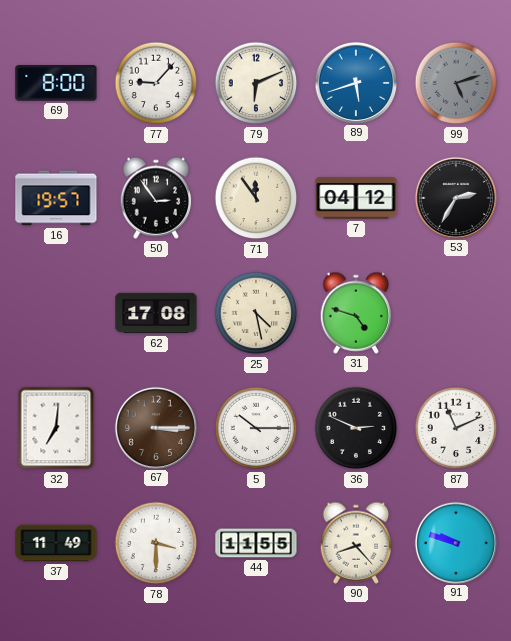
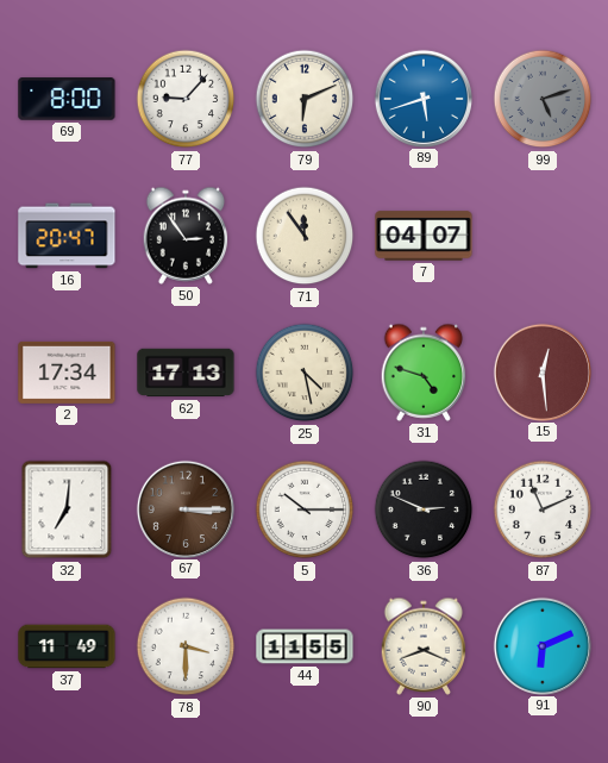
16: 19:57 -> 20:47
7: 04:12 -> 04:07
53: 2:35 -> none
2: none -> 17:34
62: 17:08 -> 17:13
15: none -> 12:29
90: 8:23 -> 8:19
91: 9:48 -> 6:11
